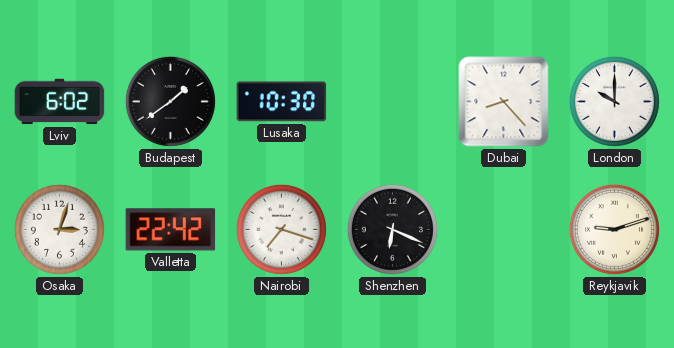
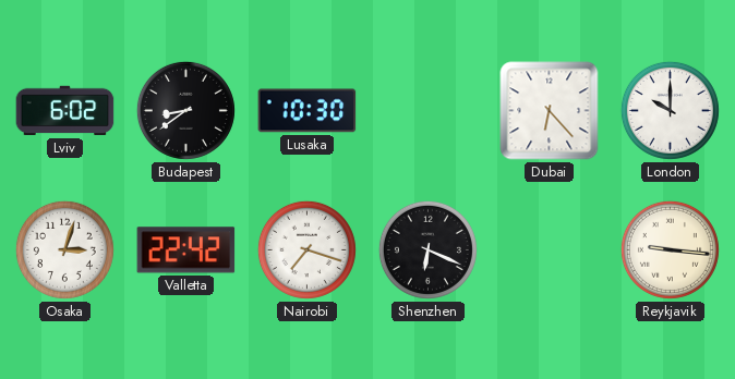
Budapest: 1:39 -> 8:39
Dubai: 8:23 -> 6:23
Reykjavik: 9:12 -> 9:16
